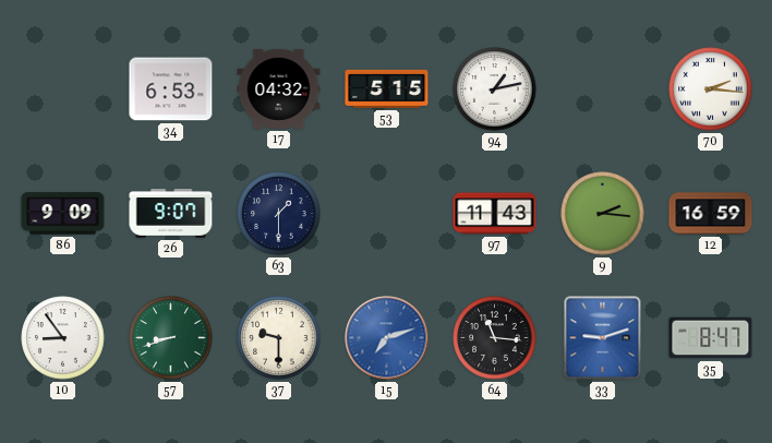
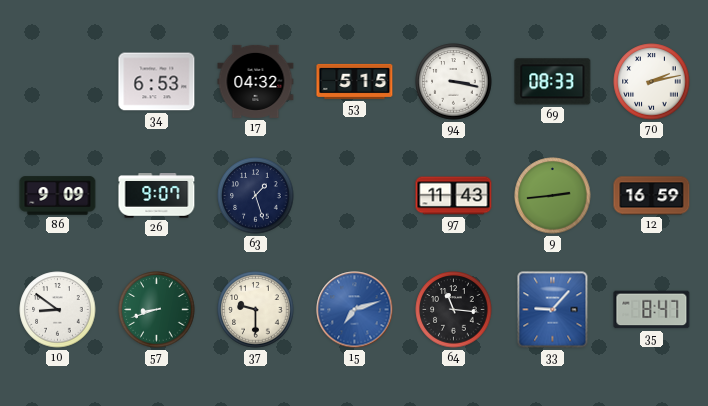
94: 1:13 -> 3:17
69: none -> 08:33
70: 2:16 -> 2:13
63: 1:30 -> 1:27
9: 2:16 -> 2:44
10: 8:54 -> 8:51
33: 9:12 -> 9:07
